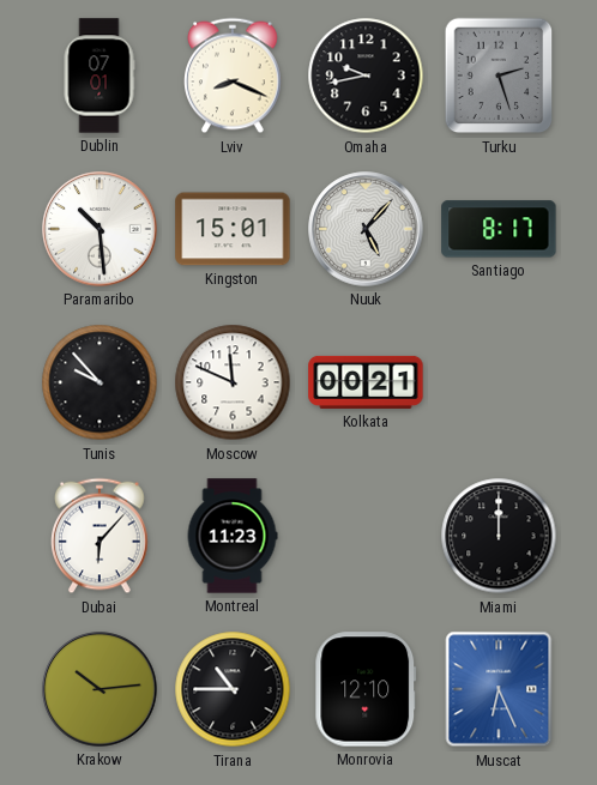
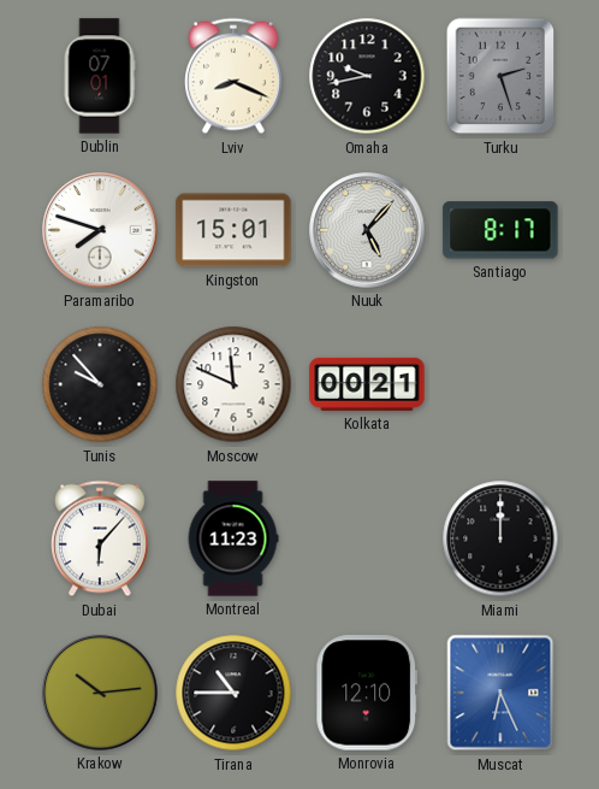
Paramaribo: 10:29 -> 7:48
